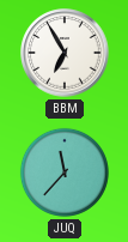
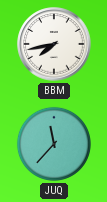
BBM: 6:55 -> 7:43
